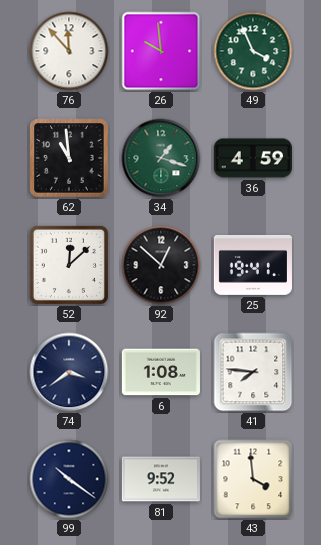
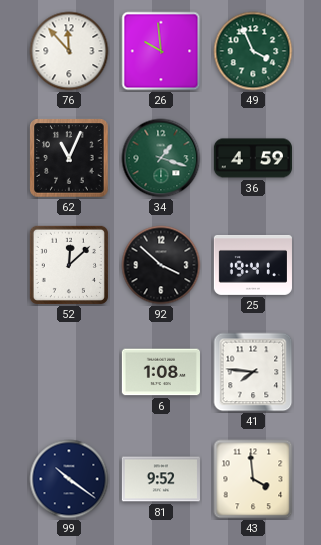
62: 10:59 -> 11:04
92: 12:52 -> 3:52
74: 3:39 -> none
